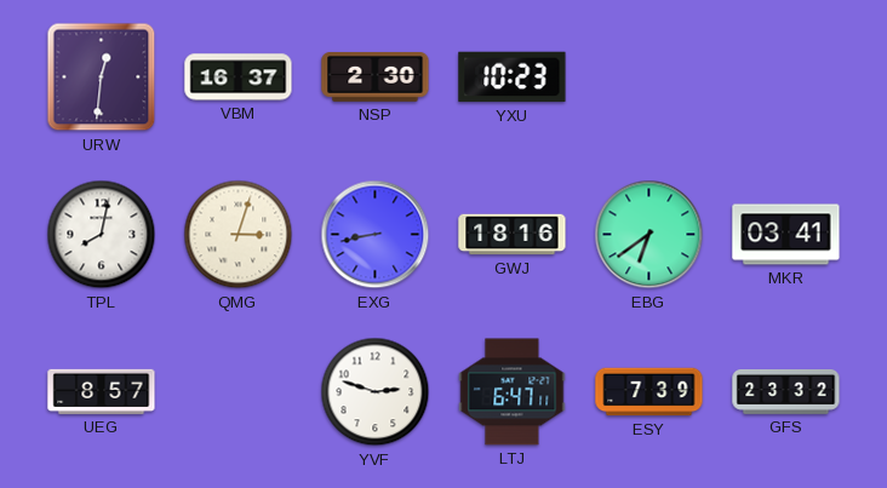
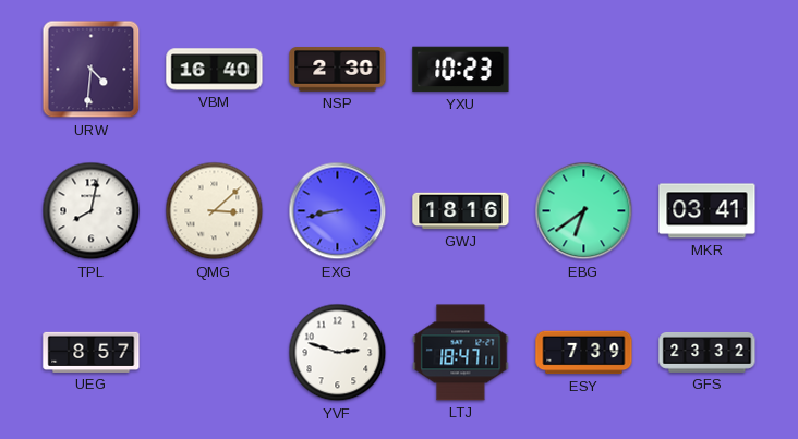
URW: 12:31 -> 4:31
VBM: 16:37 -> 16:40
QMG: 3:03 -> 3:08
LTJ: 6:47 -> 18:47
